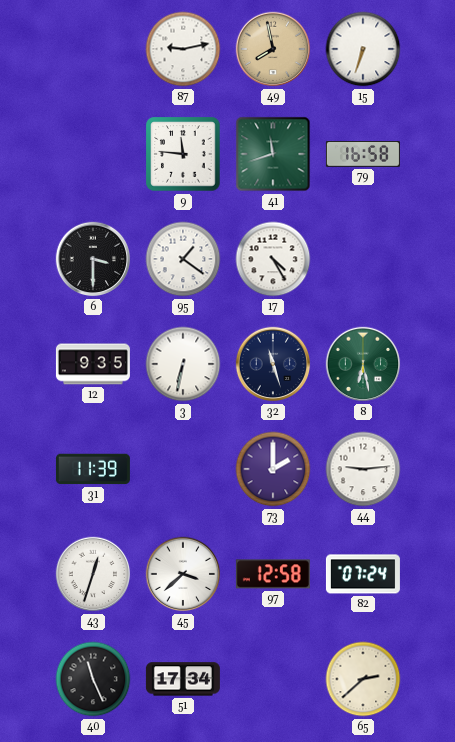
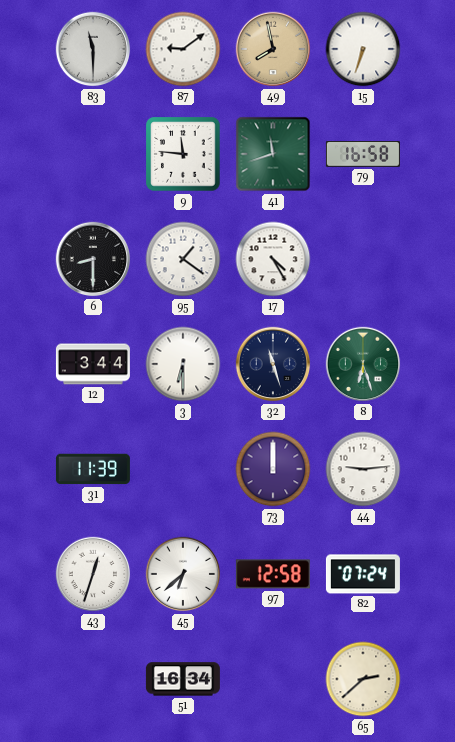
83: none -> 11:30
87: 9:13 -> 9:09
6: 3:30 -> 8:30
12: 9:35 -> 3:44
3: 6:32 -> 6:30
8: 6:28 -> 6:27
73: 2:00 -> 12:00
45: 3:38 -> 6:38
40: 11:26 -> none
51: 17:34 -> 16:34
